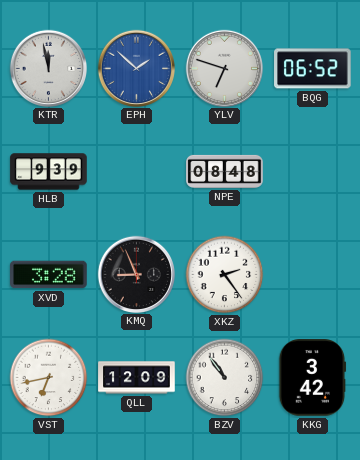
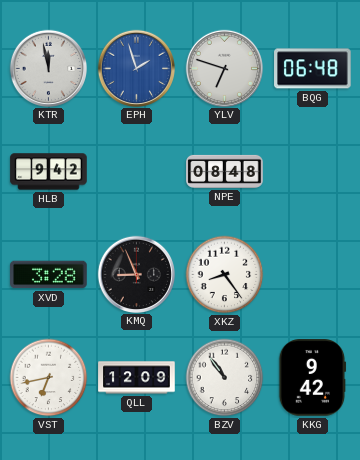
EPH: 1:52 -> 1:57
BQG: 06:52 -> 06:48
HLB: 9:39 -> 9:42
XKZ: 2:24 -> 8:24
KKG: 3:42 -> 9:42
